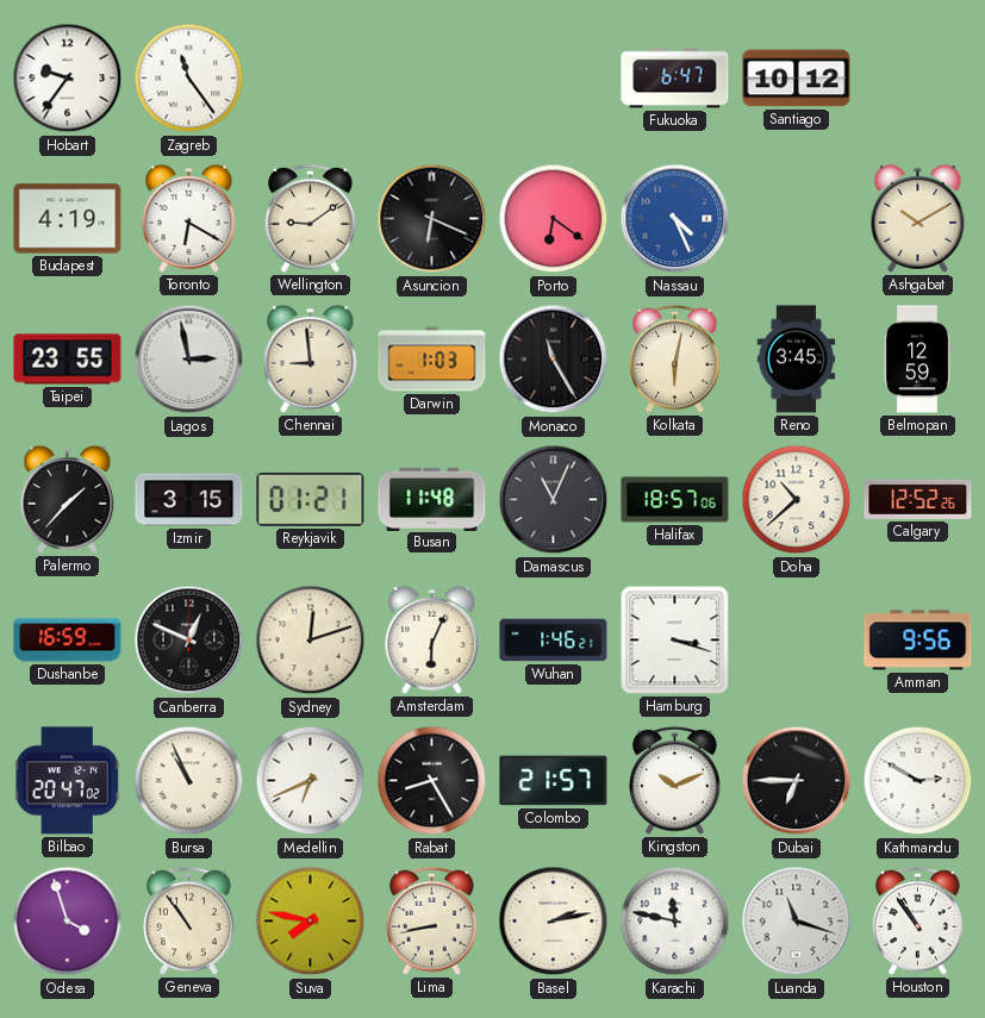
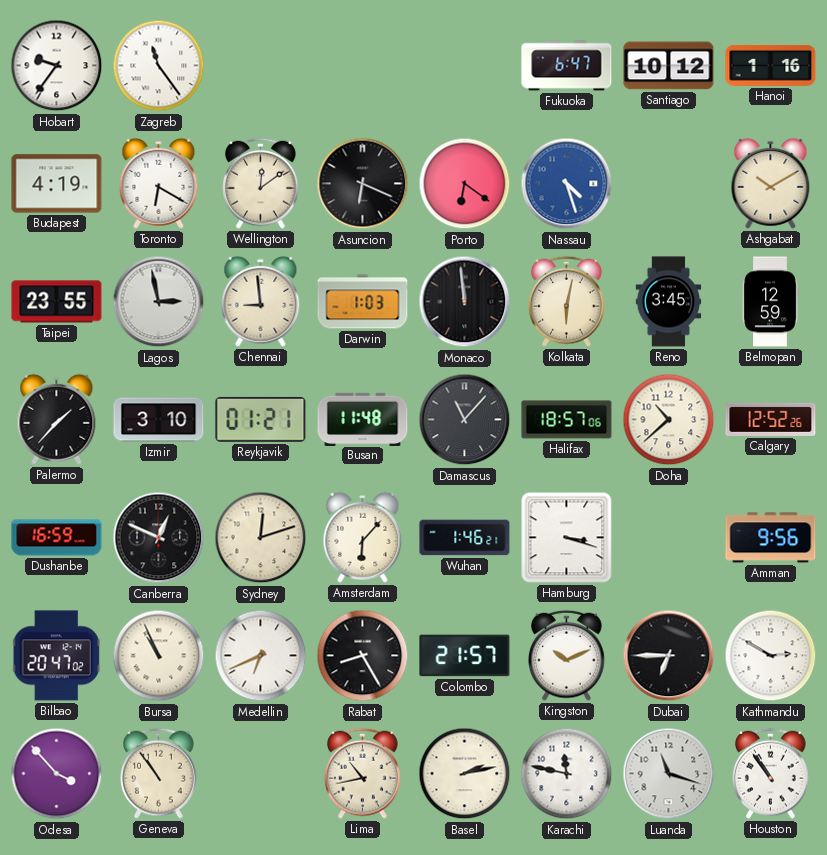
Hanoi: none -> 1:16
Wellington: 9:09 -> 12:09
Nassau: 4:26 -> 4:27
Monaco: 11:25 -> 11:59
Izmir: 3:15 -> 3:10
Damascus: 11:04 -> 11:07
Amsterdam: 6:04 -> 6:07
Odesa: 3:57 -> 3:53
Suva: 7:47 -> none
Lima: 8:43 -> 10:43
